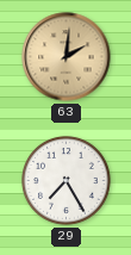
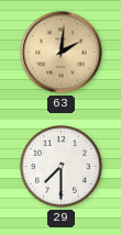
29: 7:25 -> 7:30
